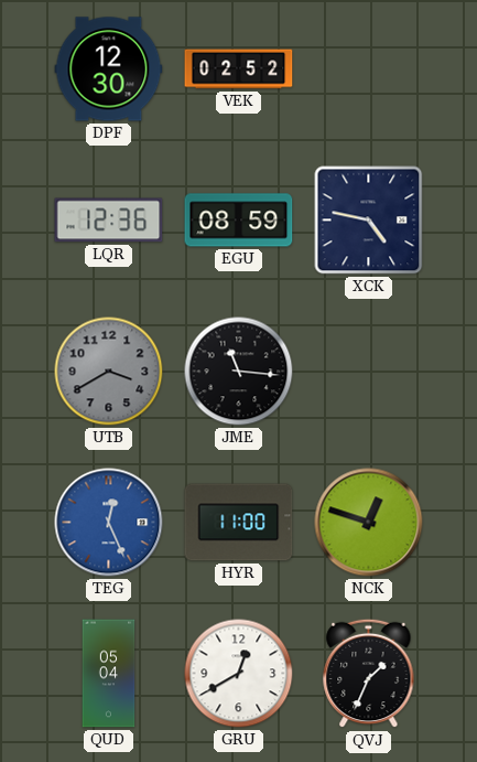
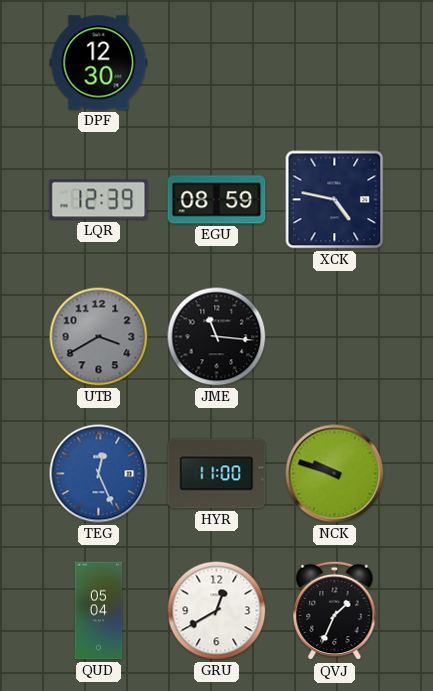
VEK: 02:52 -> none
LQR: 12:36 -> 12:39
NCK: 12:48 -> 9:48
